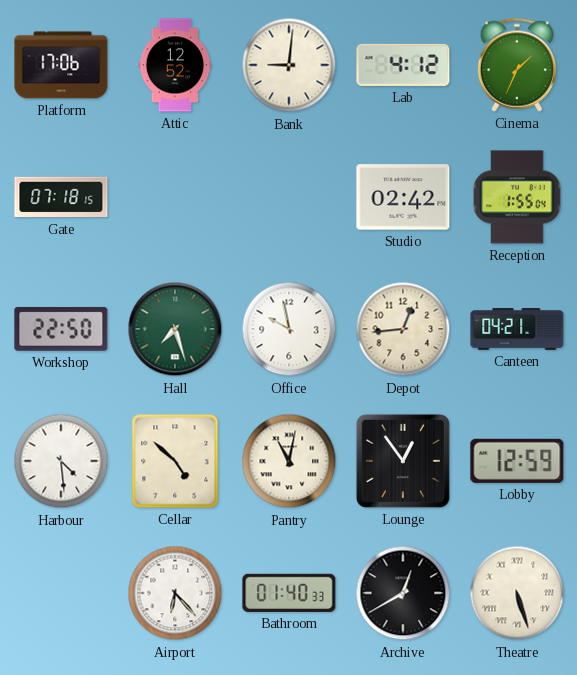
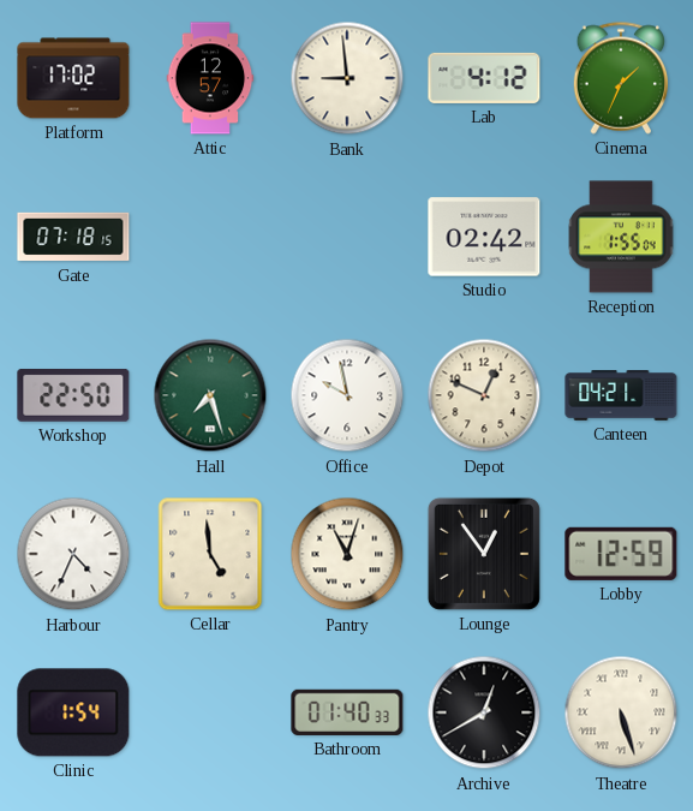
Platform: 17:06 -> 17:02
Attic: 12:52 -> 12:57
Bank: 9:01 -> 8:59
Depot: 12:44 -> 12:49
Harbour: 4:29 -> 4:34
Cellar: 4:52 -> 4:59
Pantry: 11:02 -> 11:03
Clinic: none -> 1:54
Airport: 6:23 -> none
